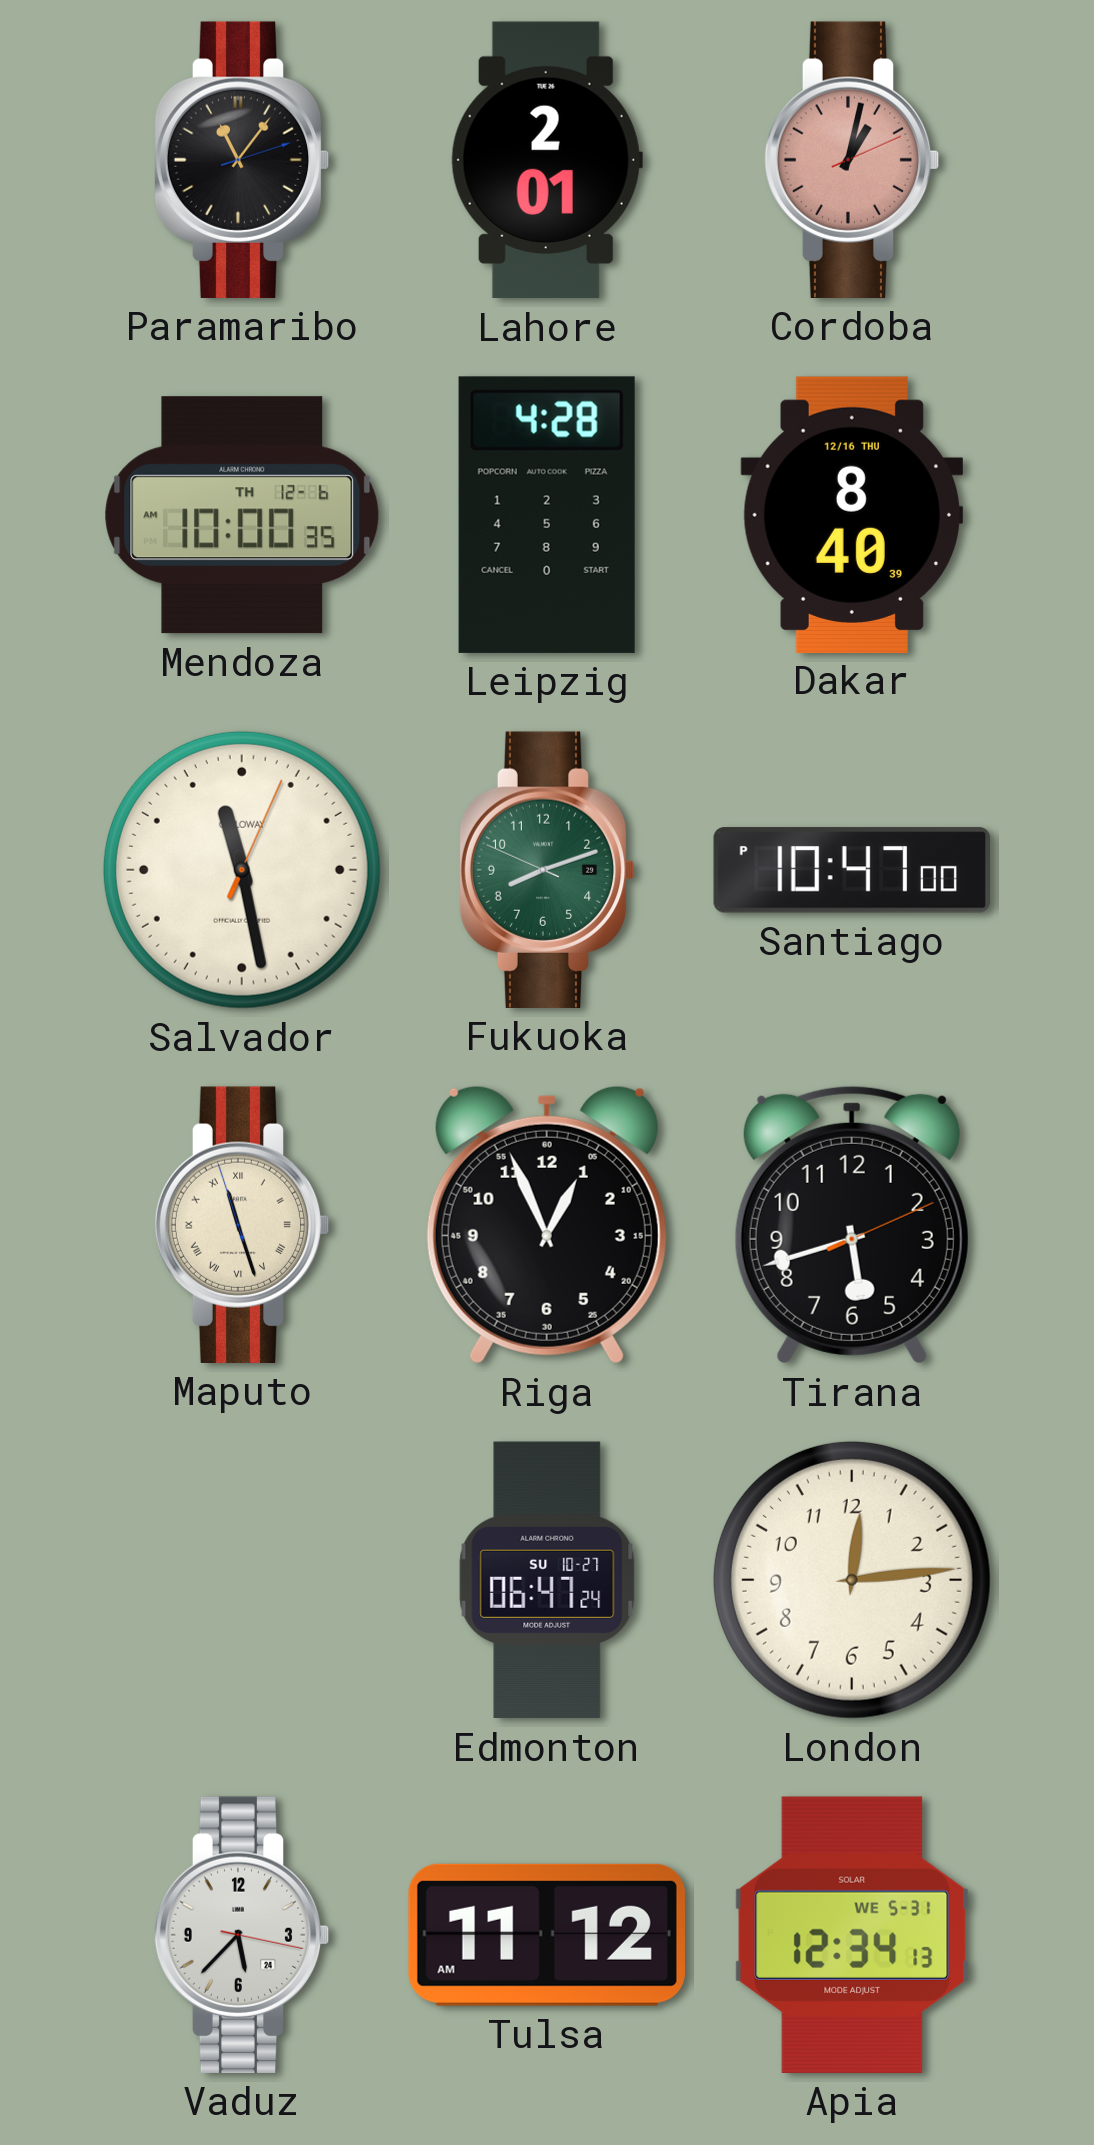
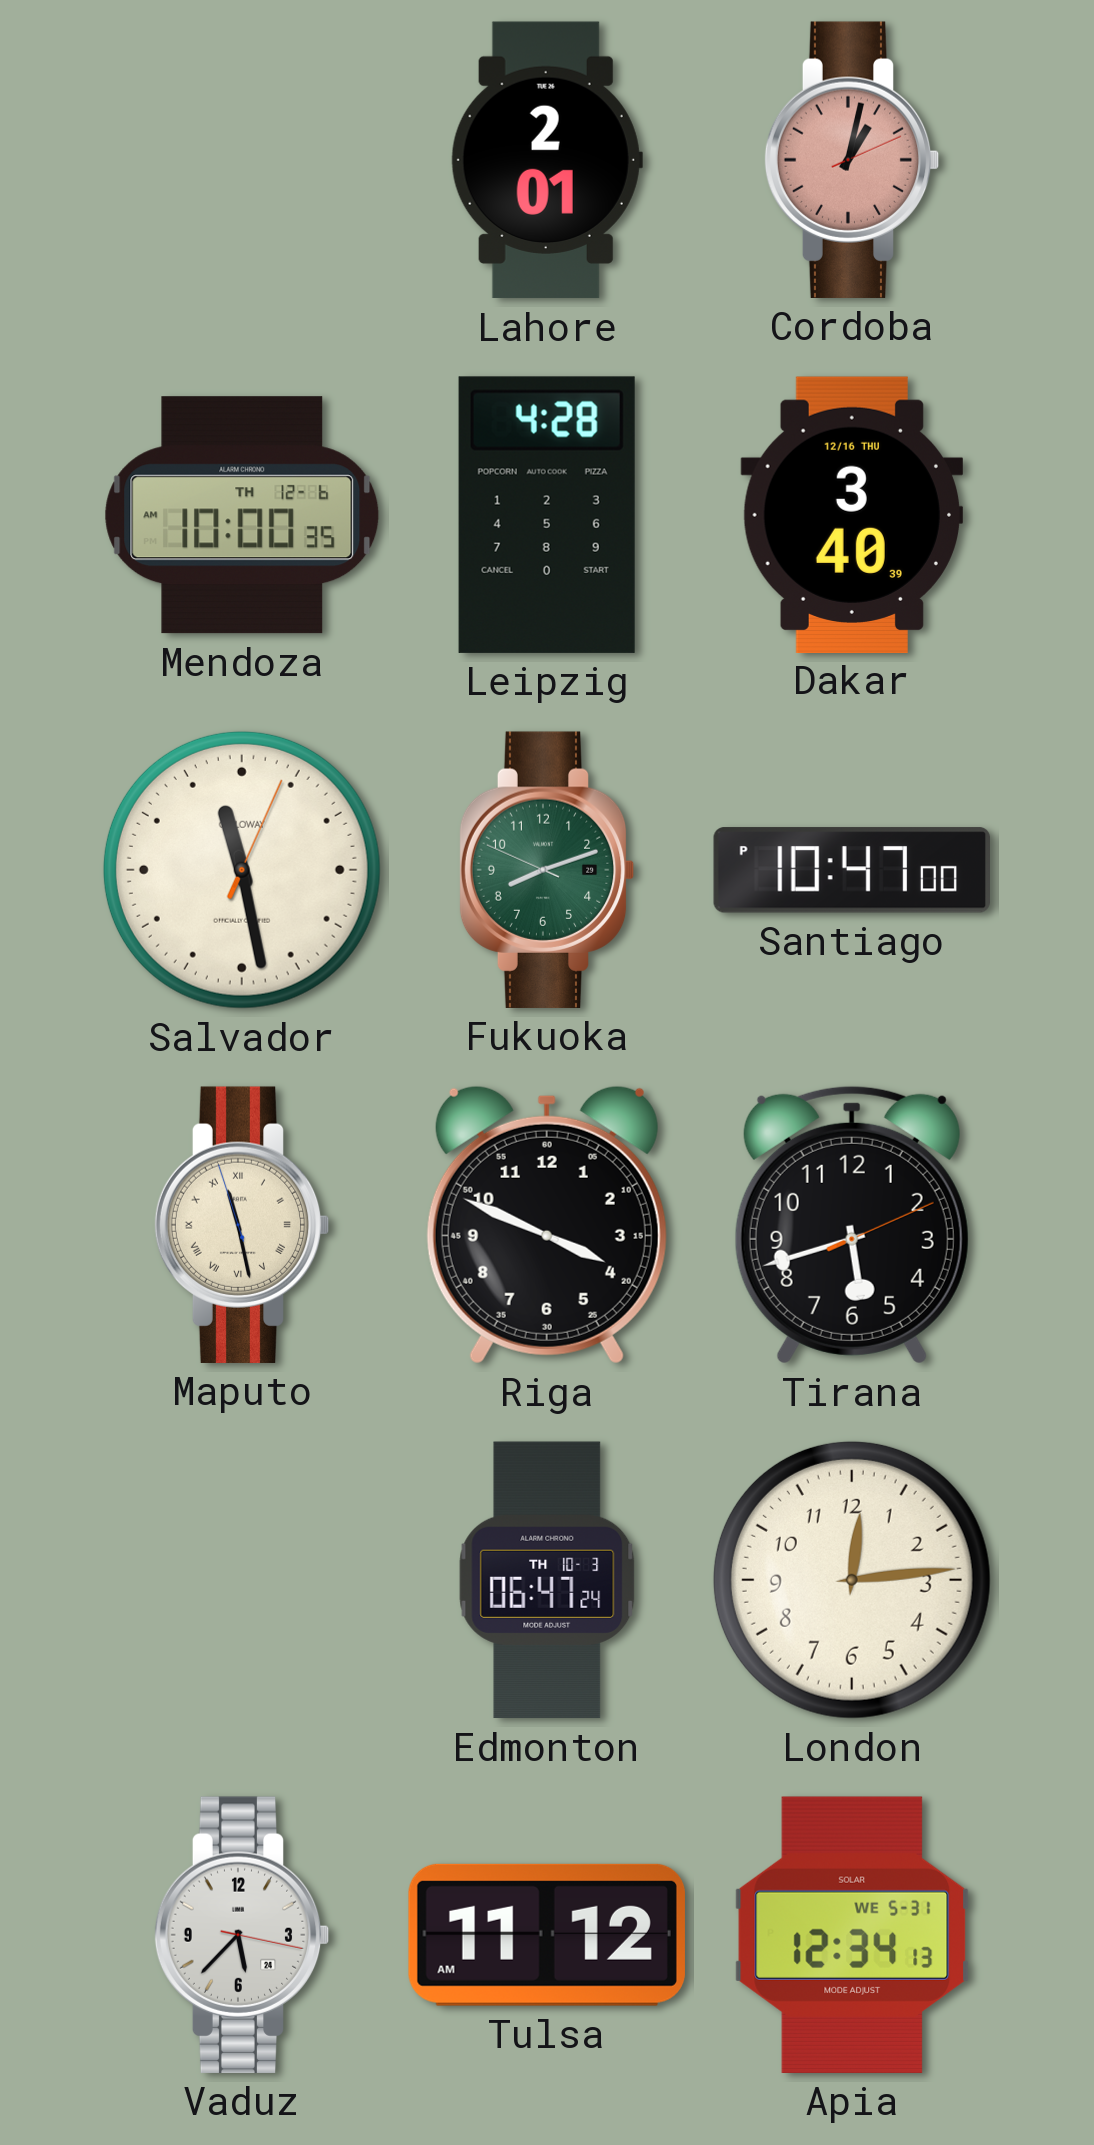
Paramaribo: 11:06 -> none
Dakar: 8:40 -> 3:40
Maputo: 11:26 -> 11:27
Riga: 12:56 -> 3:49
Edmonton date: SU 10-27 -> TH 10-3
